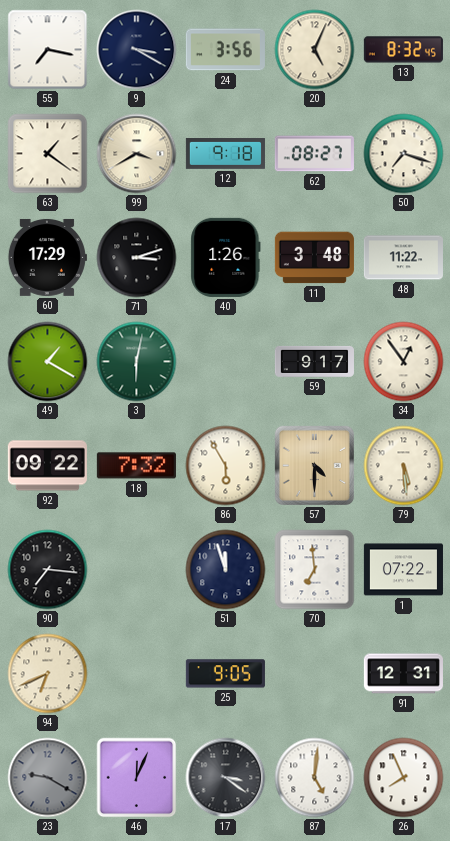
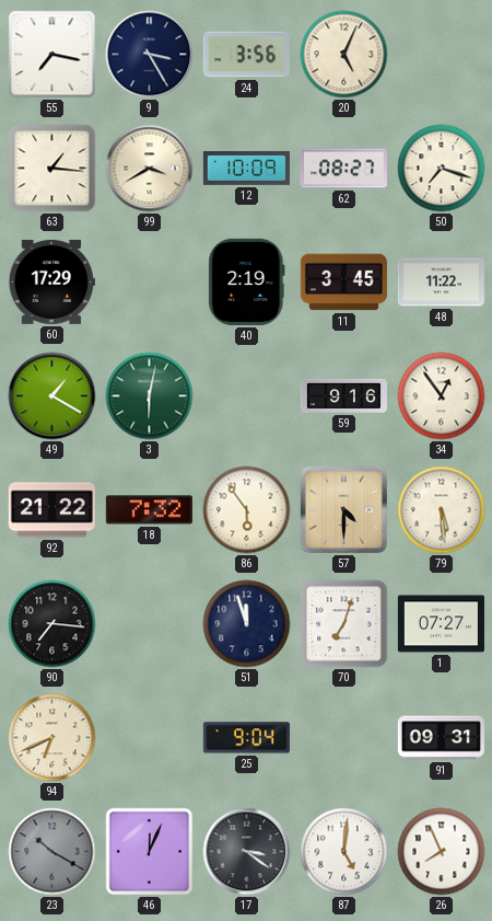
9: 3:20 -> 3:25
13: 8:32 -> none
63: 1:21 -> 1:16
12: 9:18 -> 10:09
71: 3:12 -> none
40: 1:26 -> 2:19
11: 3:48 -> 3:45
59: 9:17 -> 9:16
92: 09:22 -> 21:22
86: 5:55 -> 5:54
70: 6:59 -> 7:03
1: 07:22 -> 07:27
25: 9:05 -> 9:04
91: 12:31 -> 09:31
23: 9:20 -> 10:20
